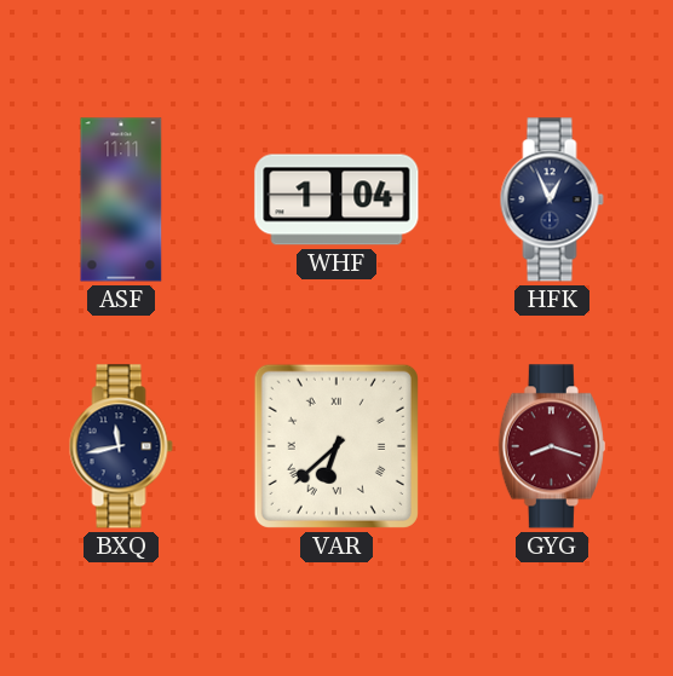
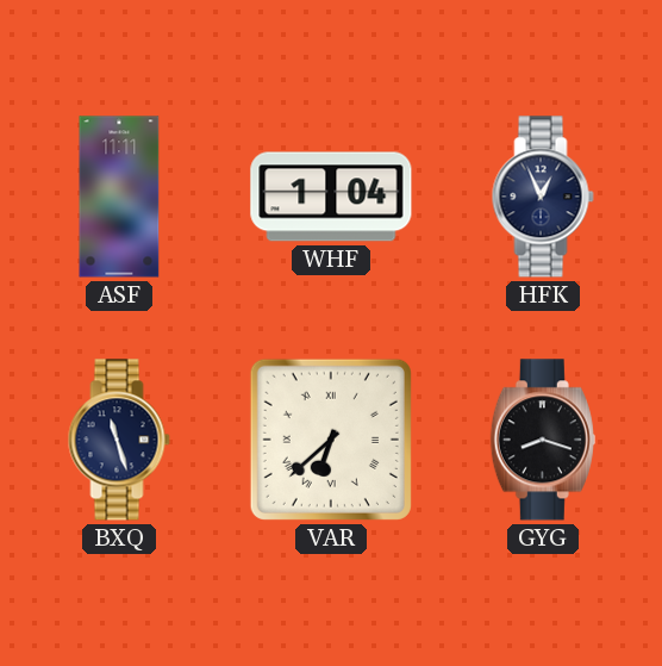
BXQ: 11:43 -> 11:27
GYG dial: burgundy -> black
